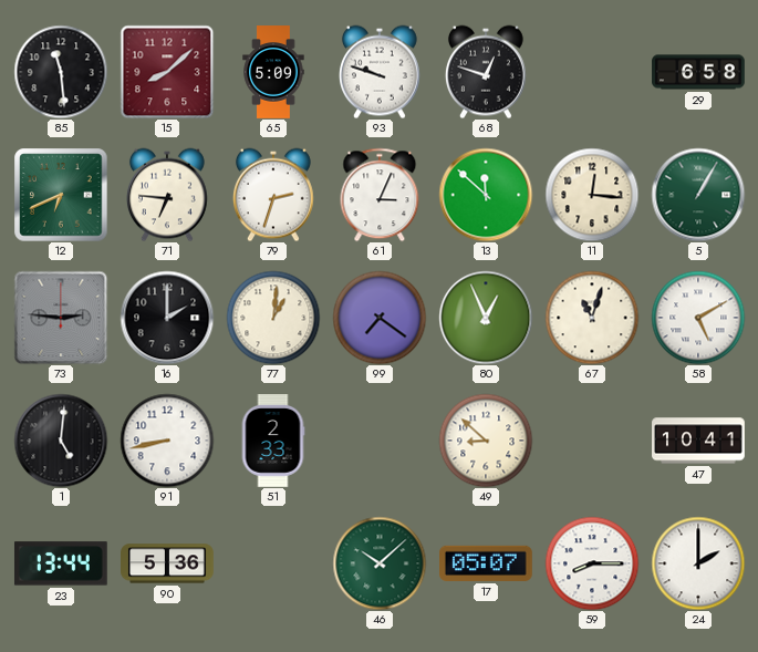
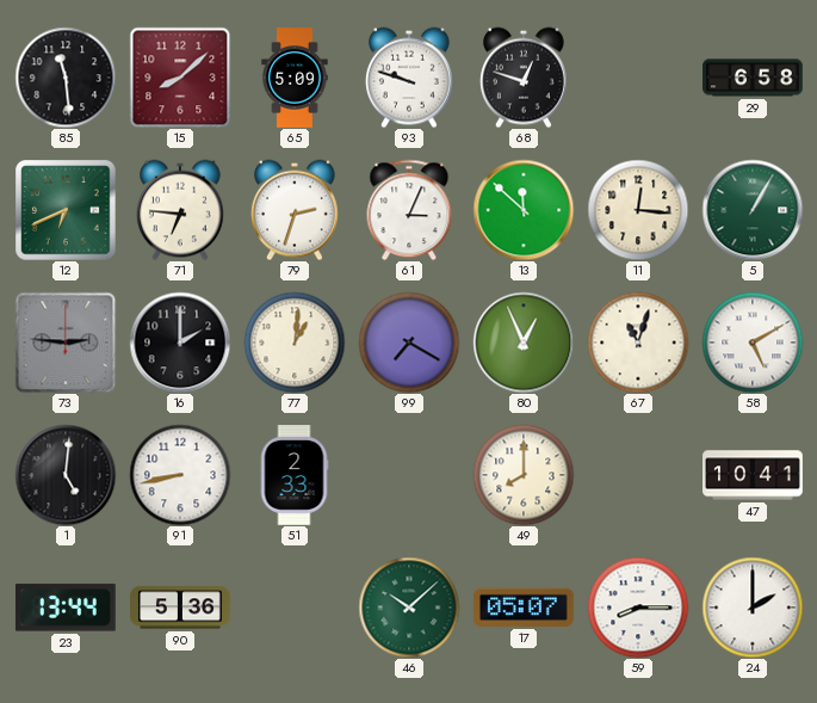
99: 7:21 -> 7:20
49: 8:52 -> 8:00
